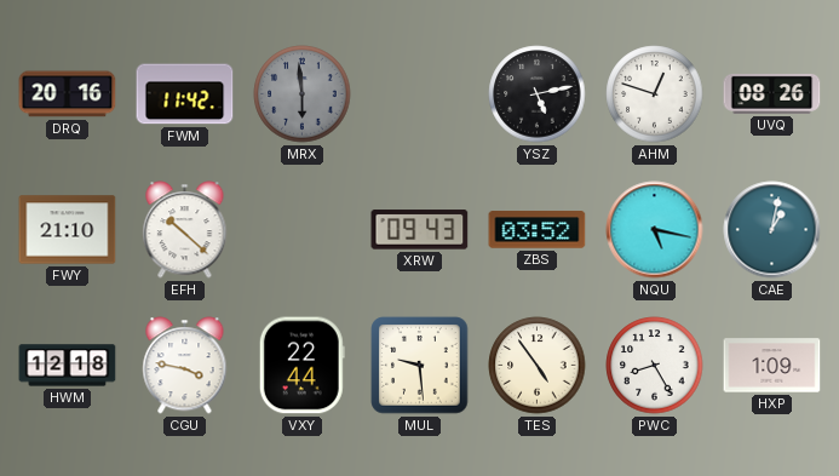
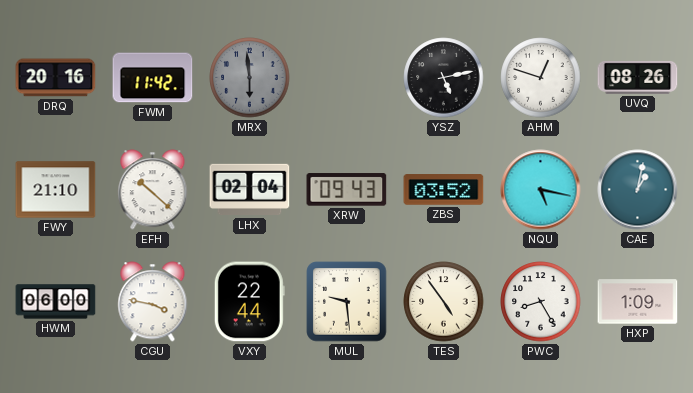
LHX: none -> 02:04
HWM: 12:18 -> 06:00
